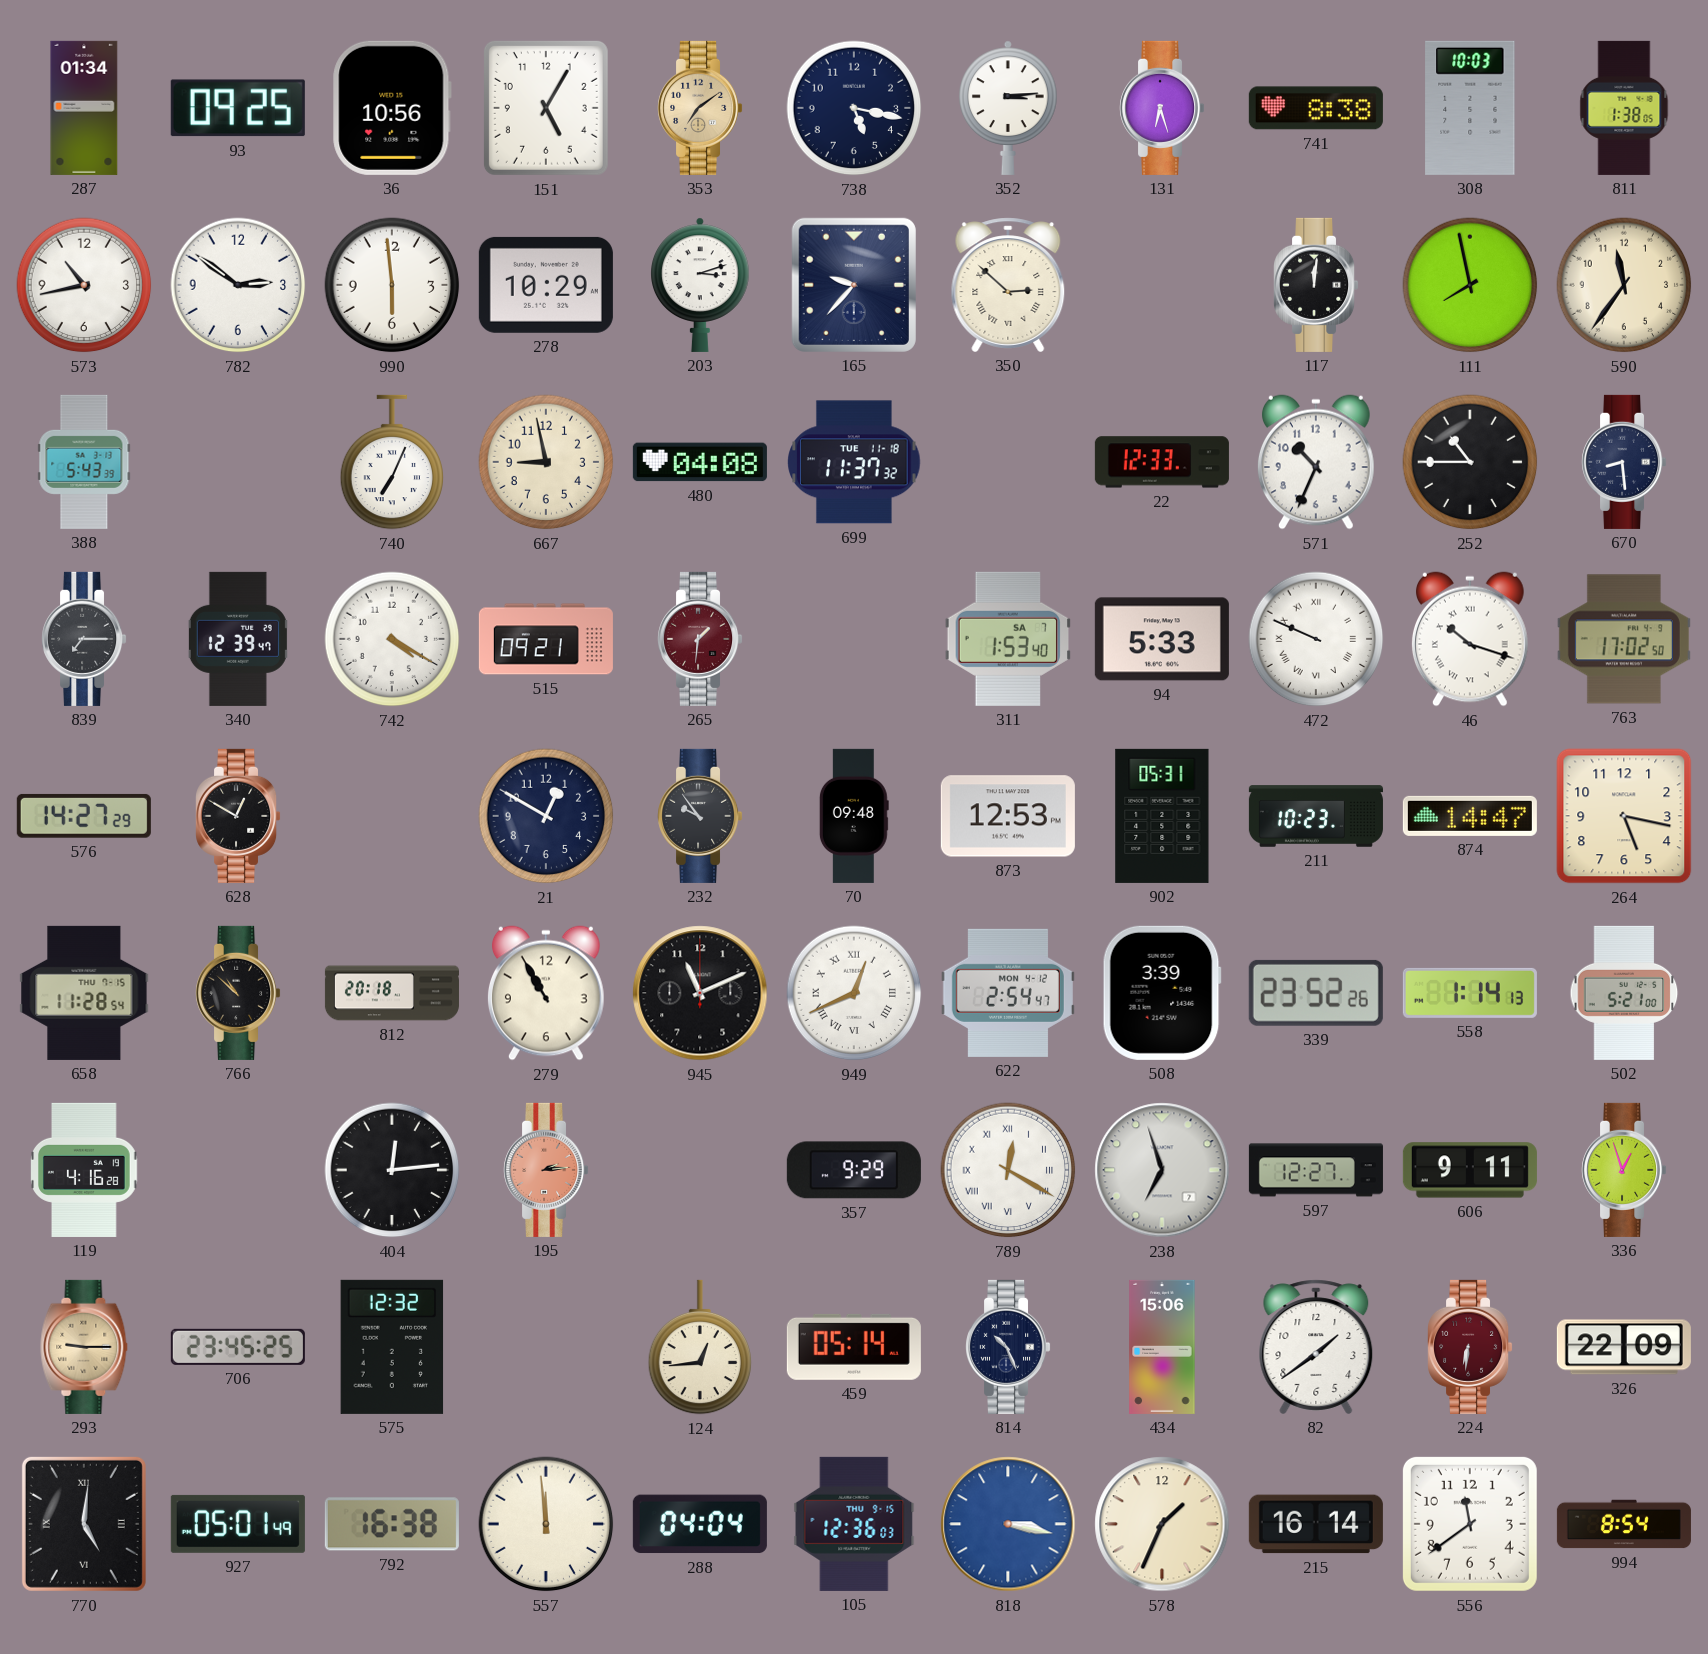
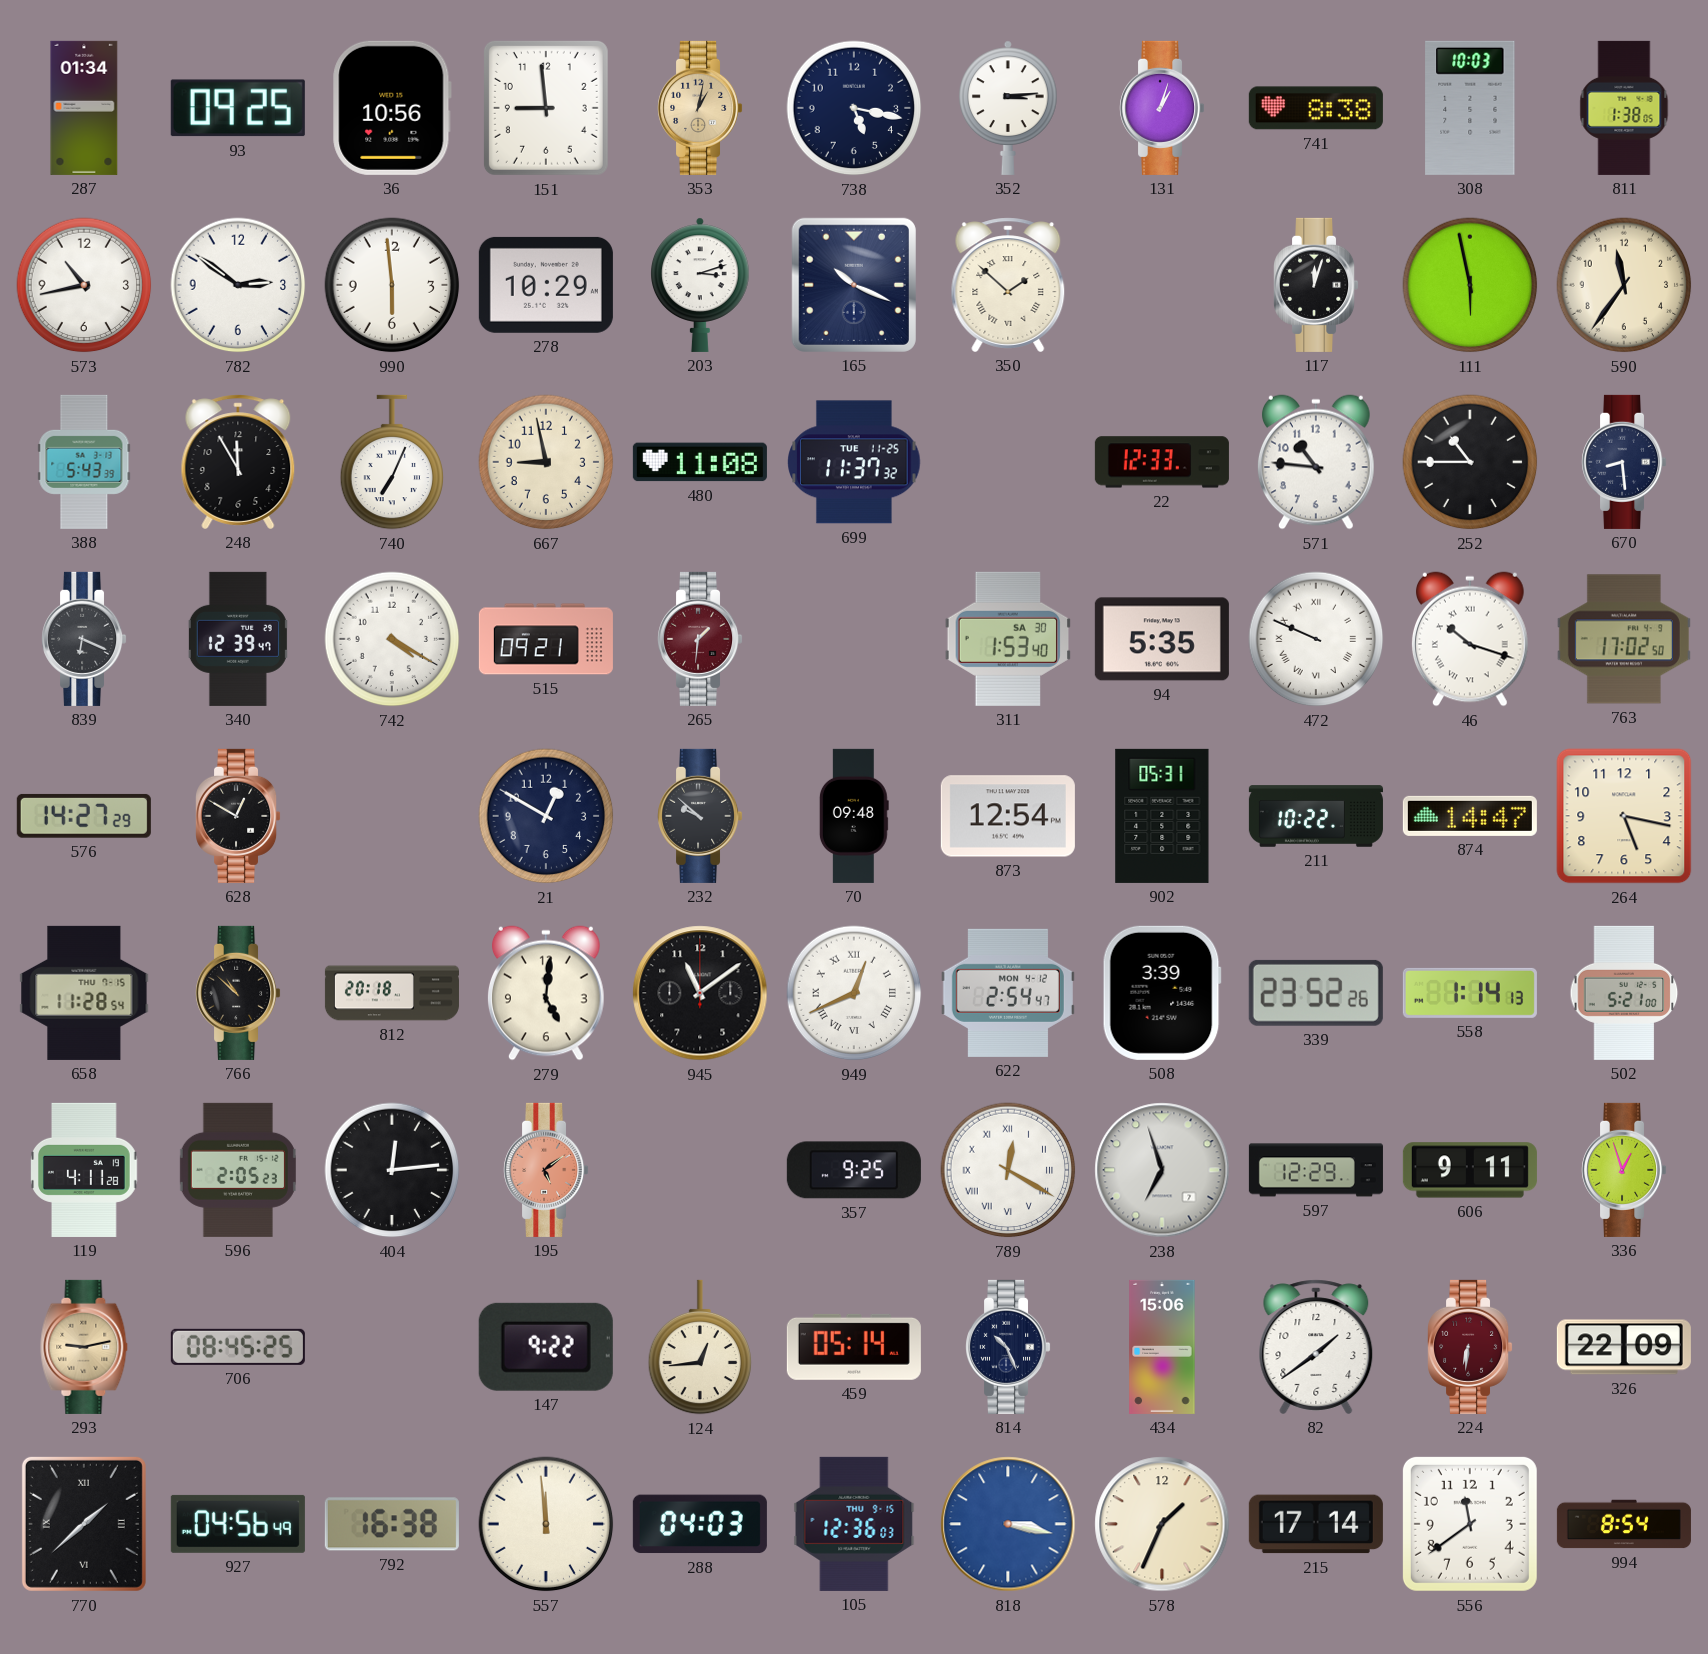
151: 5:05 -> 8:59
353: 7:09 -> 1:02
131: 6:27 -> 1:03
165: 9:37 -> 10:19
350: 2:52 -> 1:52
117: 12:01 -> 12:03
111: 7:58 -> 5:58
248: none -> 11:55
480: 04:08 -> 11:08
699 date: TUE 11-18 -> TUE 11-25
571: 10:34 -> 10:46
839: 7:15 -> 6:19
311 date: SA 7 -> SA 30
94: 5:33 -> 5:35
232: 9:54 -> 9:52
873: 12:53 -> 12:54
211: 10:23 -> 10:22
279: 10:55 -> 5:01
945: 11:11 -> 11:09
119: 4:16 -> 4:11
596: none -> 2:05
195: 2:14 -> 5:09
357: 9:29 -> 9:25
597: 12:27 -> 12:29
293: 9:15 -> 9:13
706: 23:45 -> 08:45
575: 12:32 -> none
147: none -> 9:22
770: 5:01 -> 1:38
927: 05:01 -> 04:56
288: 04:04 -> 04:03
215: 16:14 -> 17:14
